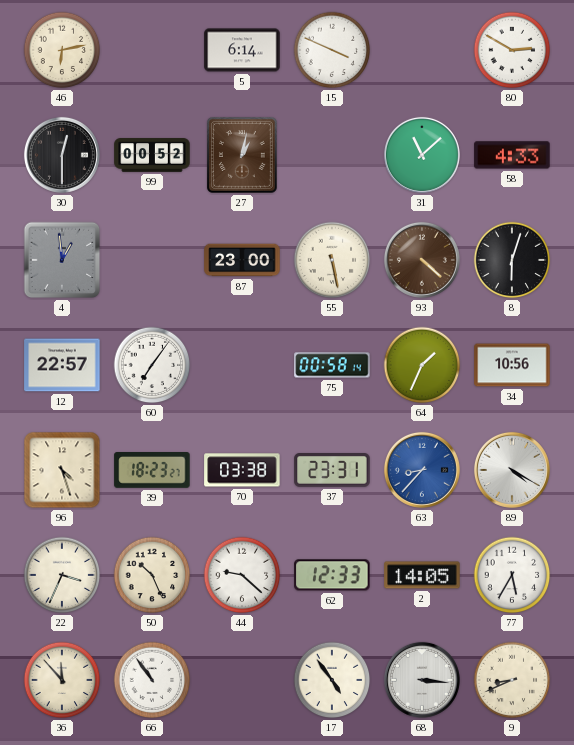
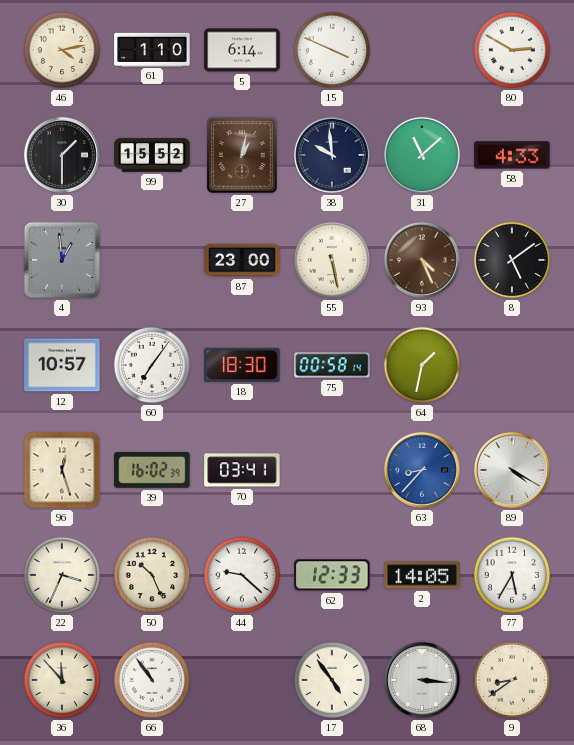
46: 6:13 -> 4:13
61: none -> 1:10
30: 12:30 -> 1:30
99: 00:52 -> 15:52
38: none -> 9:59
93: 4:22 -> 4:26
8: 6:03 -> 5:09
12: 22:57 -> 10:57
18: none -> 18:30
64: 1:34 -> 1:32
34: 10:56 -> none
96: 4:27 -> 12:27
39: 18:23 -> 16:02
70: 03:38 -> 03:41
37: 23:31 -> none
9: 8:41 -> 8:39
